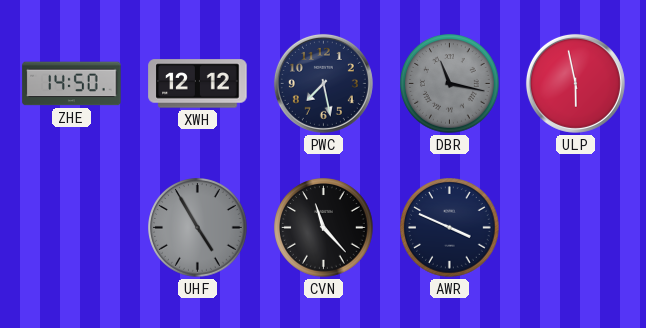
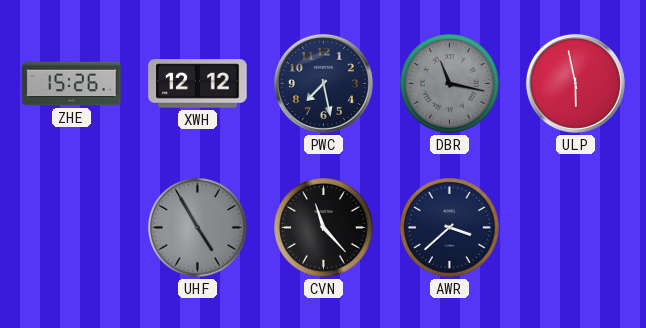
ZHE: 14:50 -> 15:26
AWR: 3:49 -> 3:38
